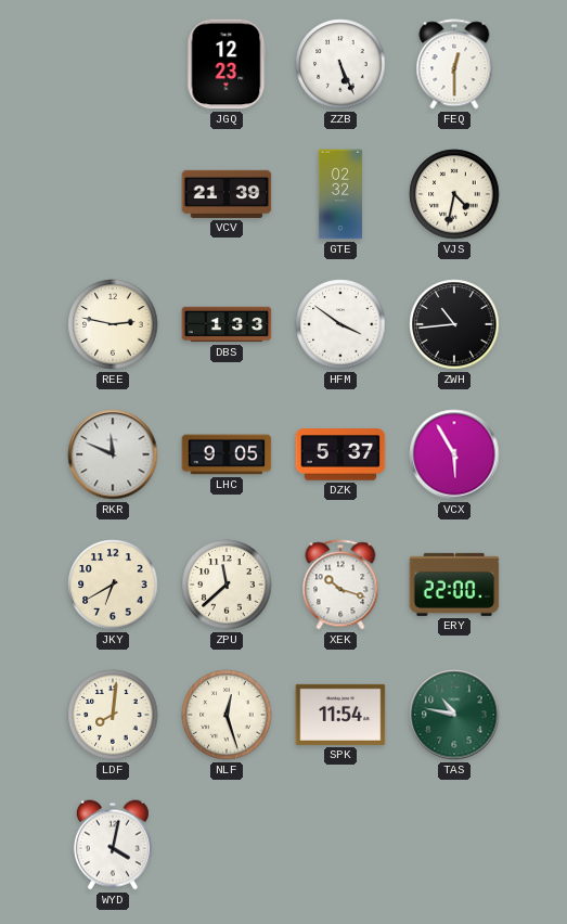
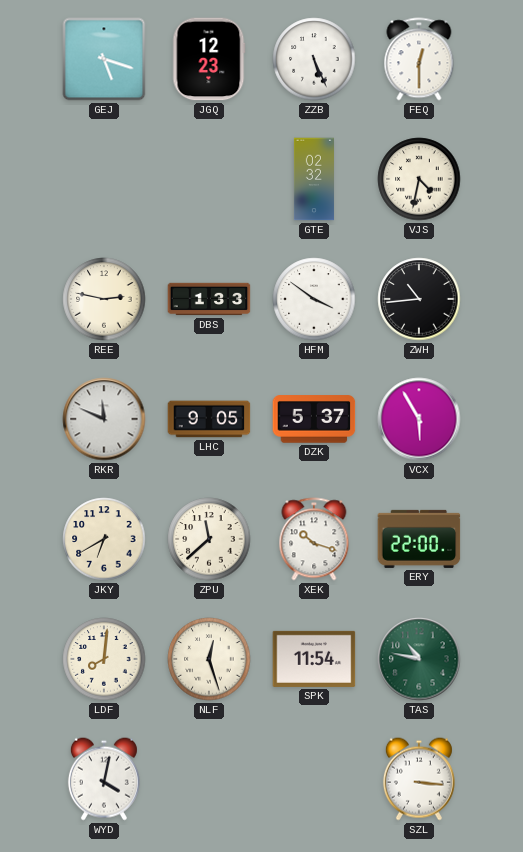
GEJ: none -> 5:18
VCV: 21:39 -> none
SZL: none -> 3:16
